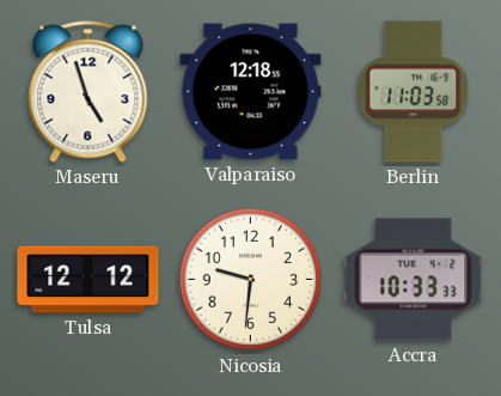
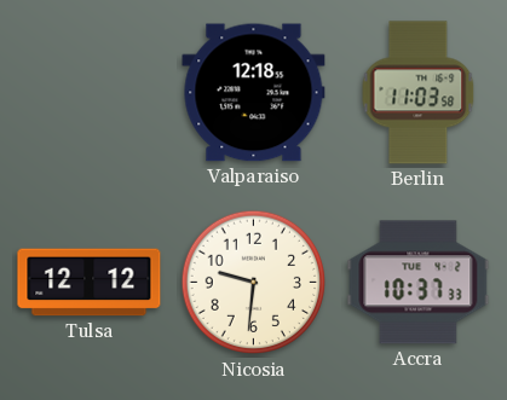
Maseru: 4:57 -> none
Accra: 10:33 -> 10:37
